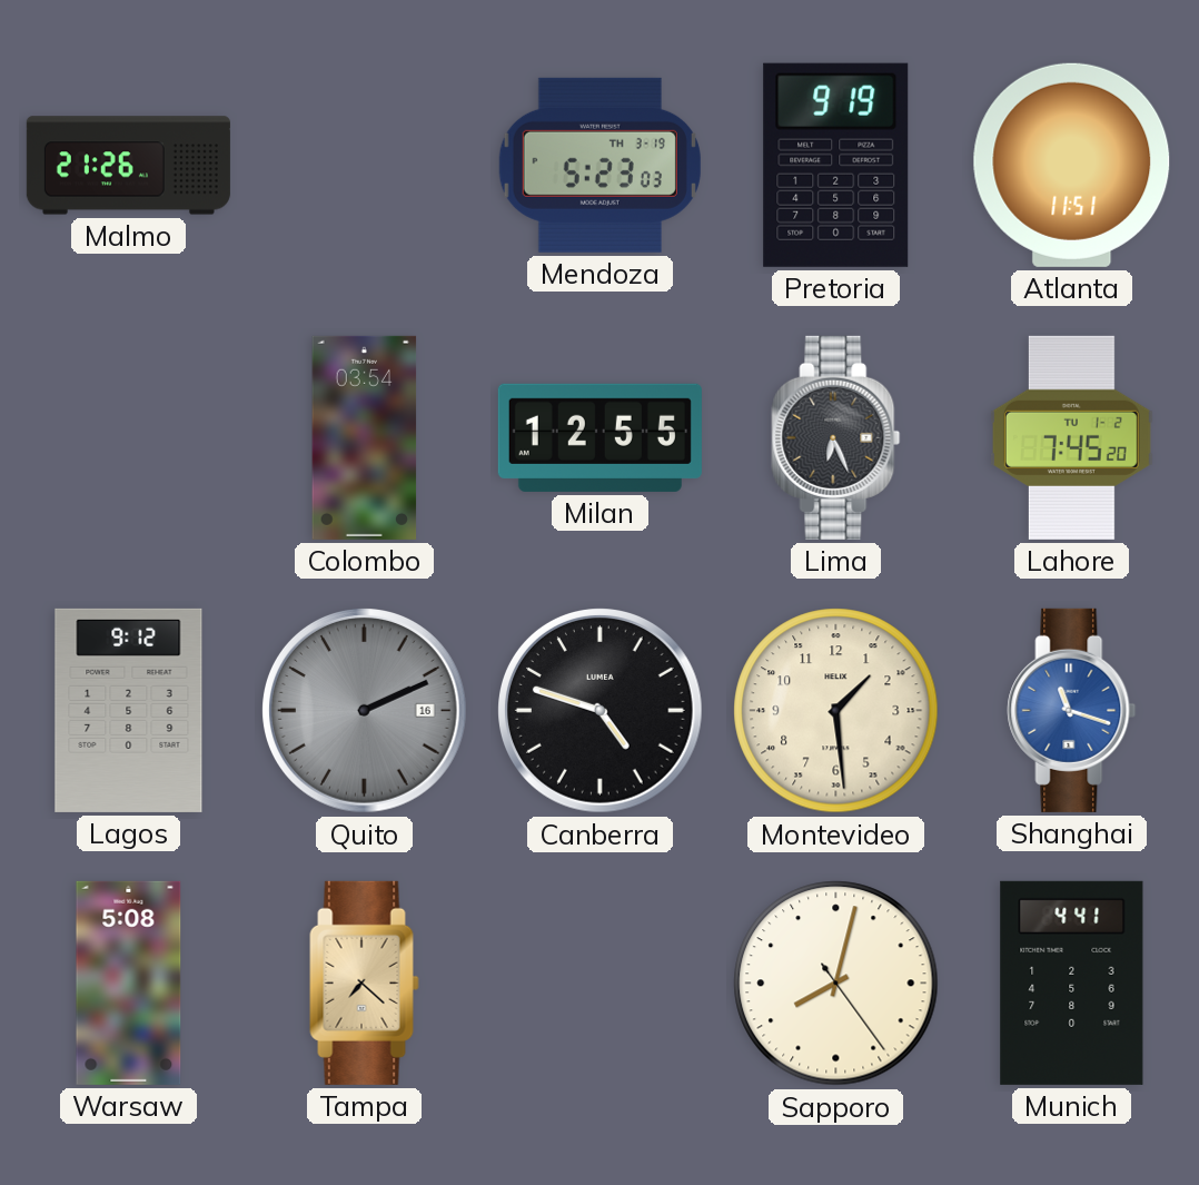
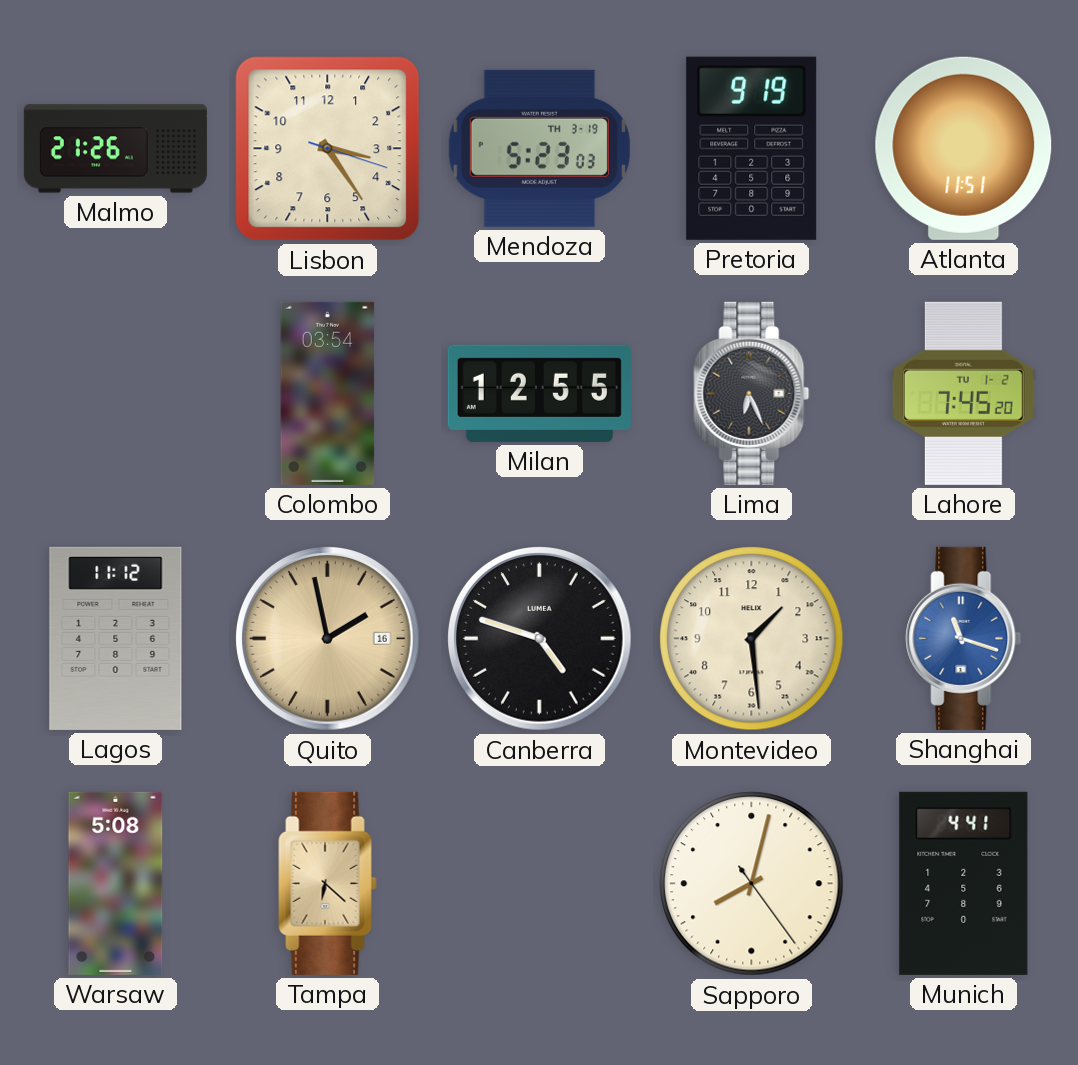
Lisbon: none -> 3:24
Lagos: 9:12 -> 11:12
Quito: 2:11 -> 1:58
Quito dial: grey -> champagne
Tampa: 7:22 -> 6:22
